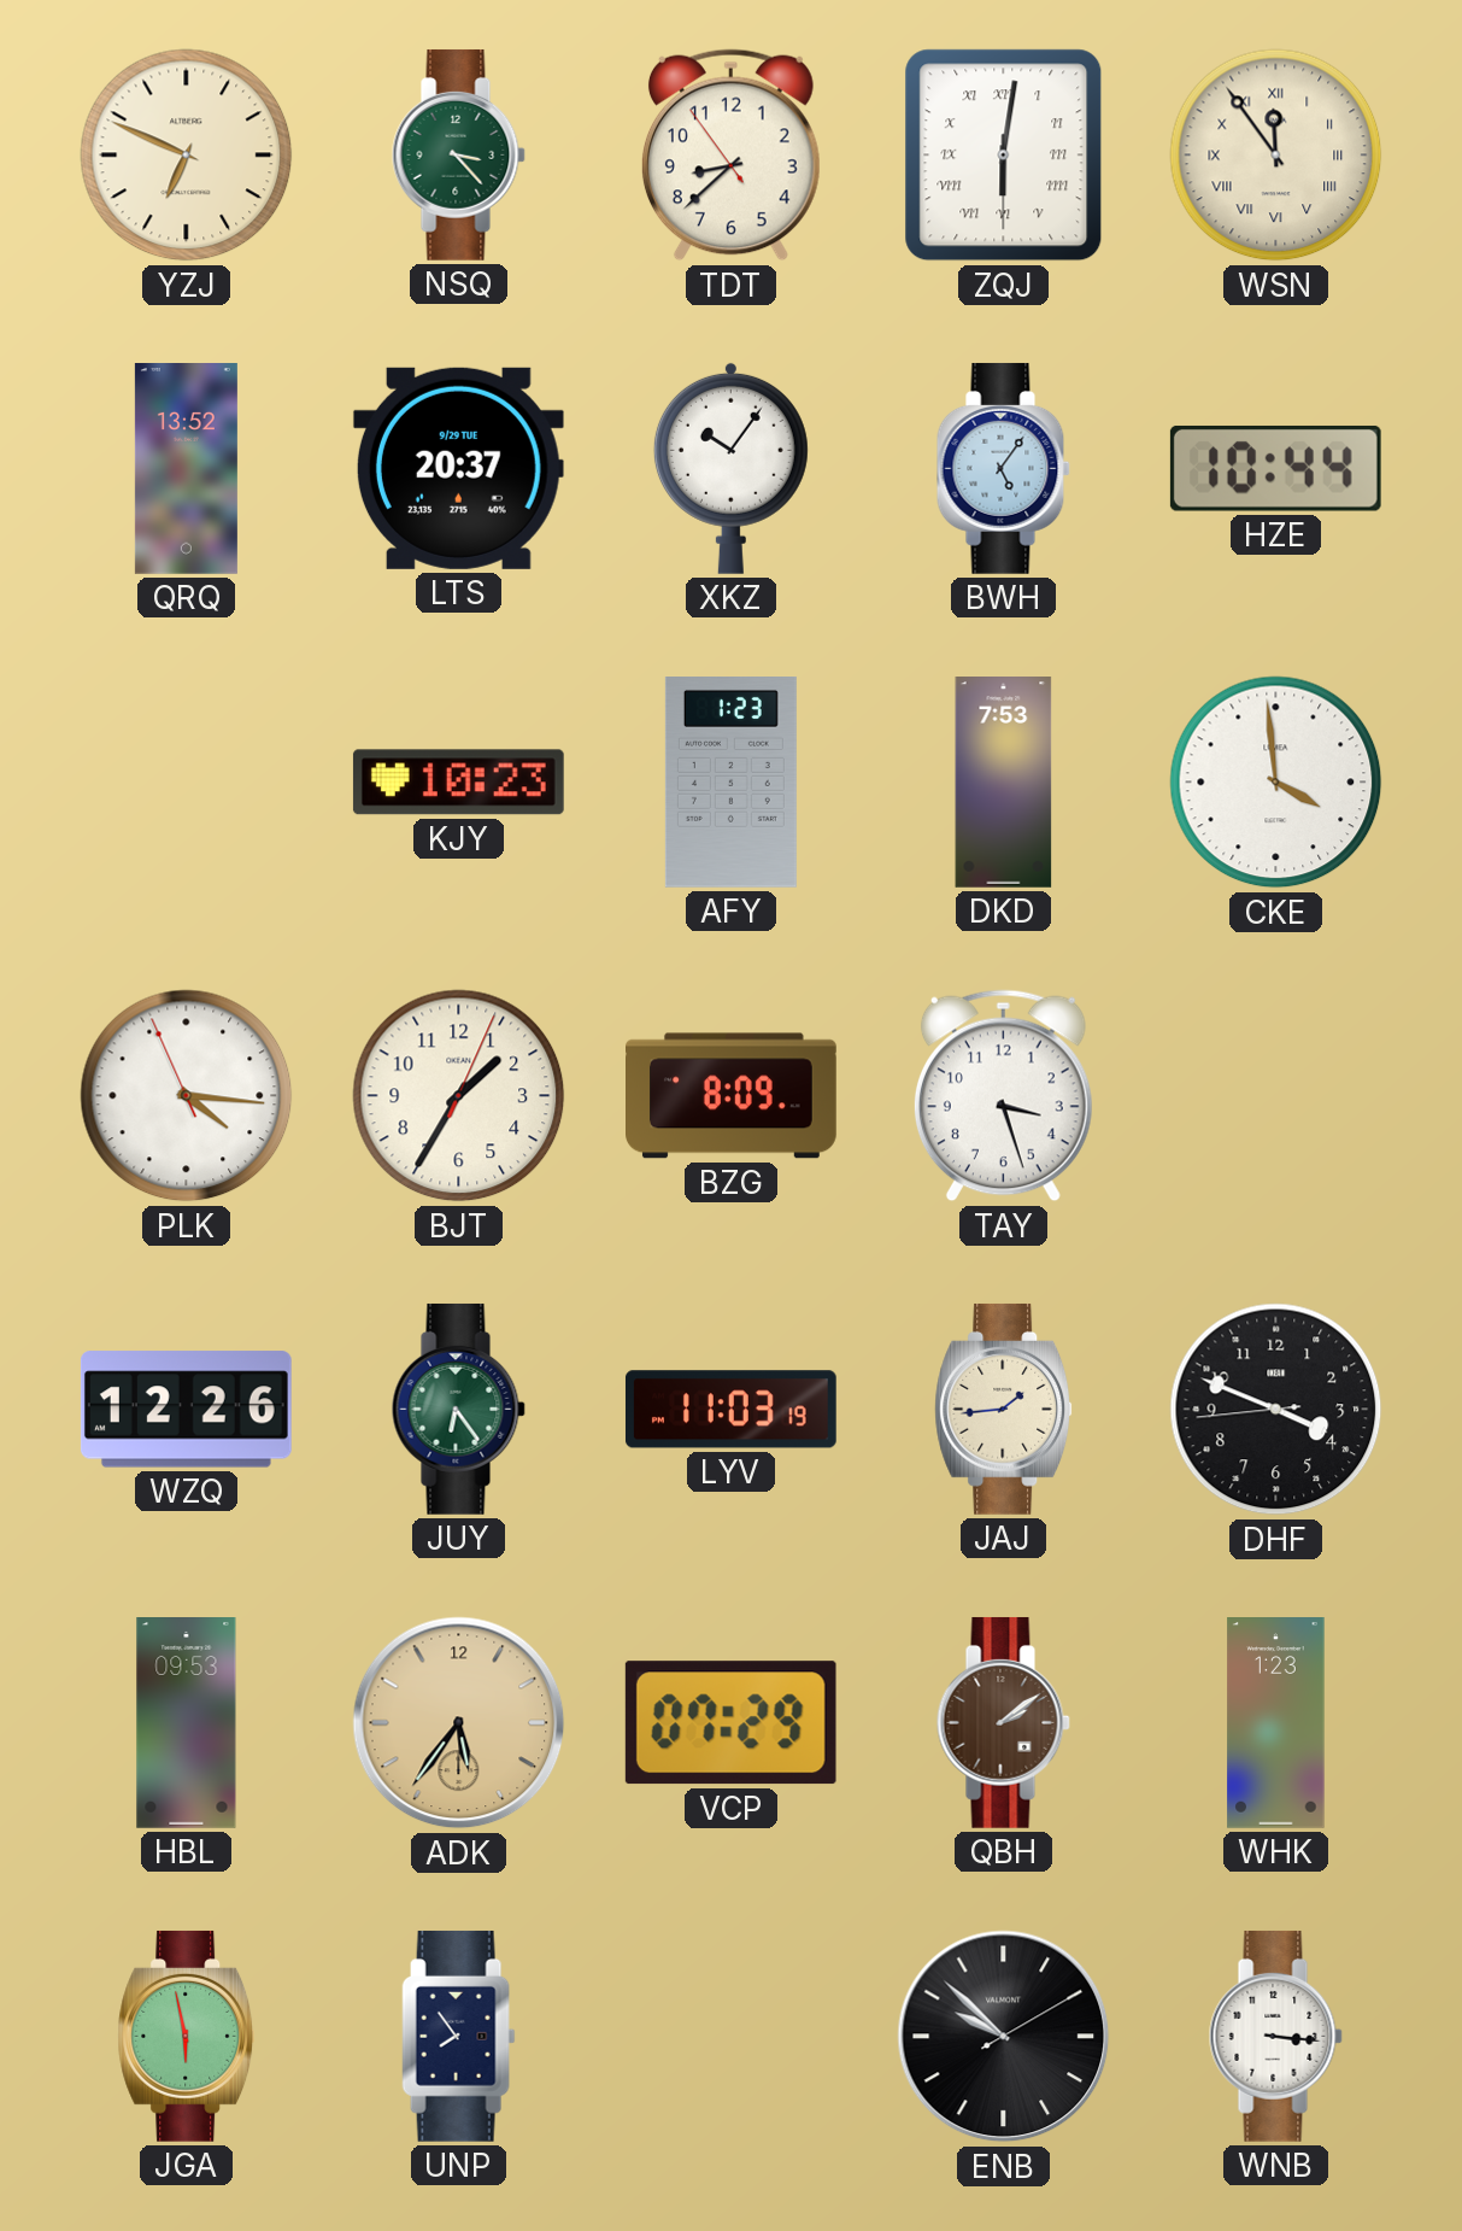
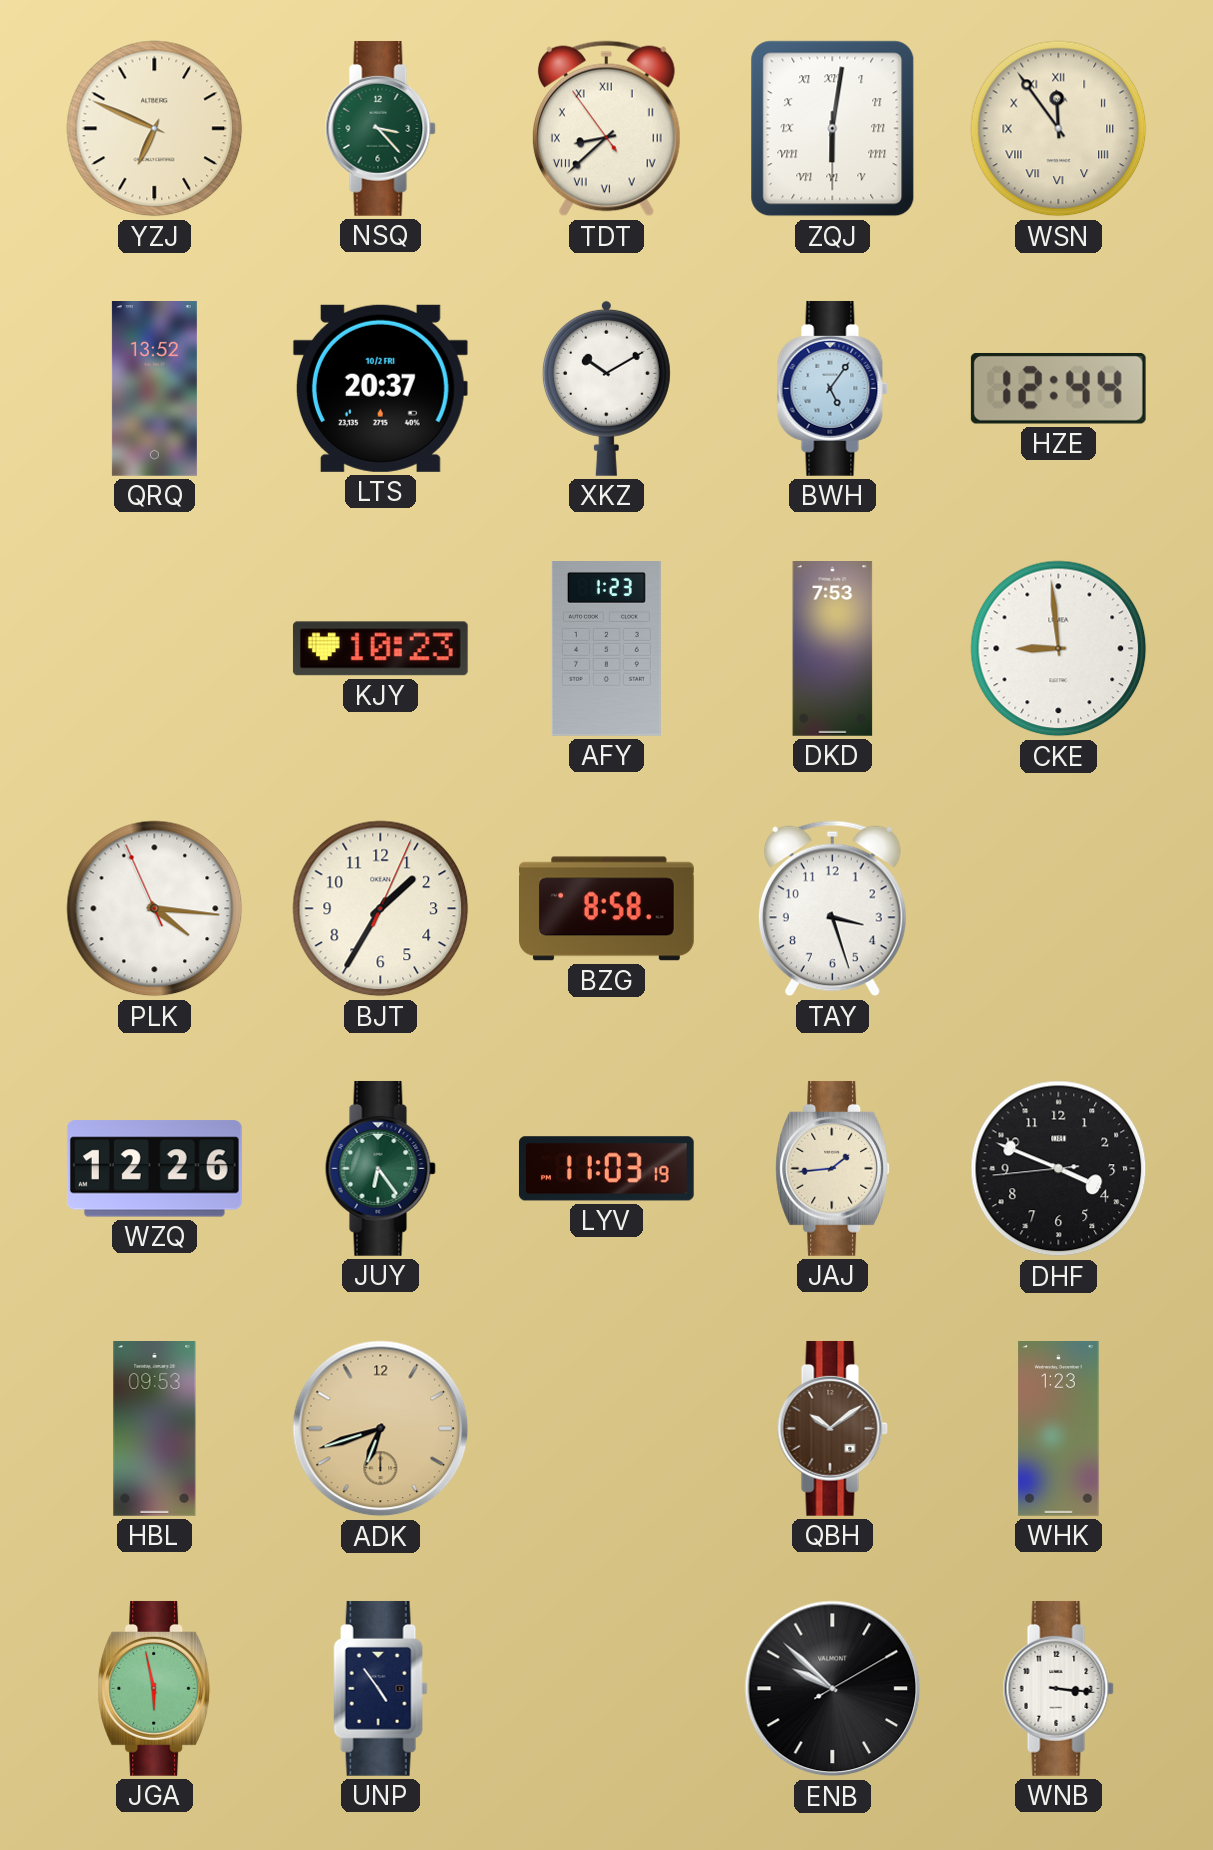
TDT numerals: Arabic -> Roman
LTS date: 9/29 TUE -> 10/2 FRI
XKZ: 10:06 -> 10:10
HZE: 10:44 -> 12:44
CKE: 3:59 -> 8:59
BZG: 8:09 -> 8:58
ADK: 5:36 -> 6:42
VCP: 07:29 -> none
QBH: 2:09 -> 10:09
UNP: 7:54 -> 4:54
